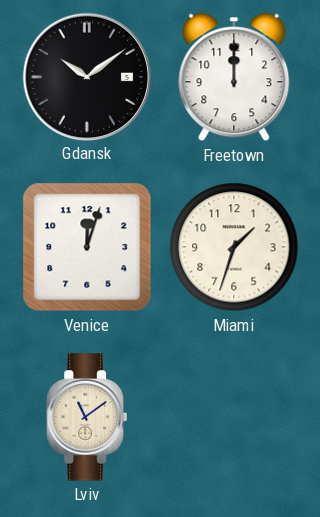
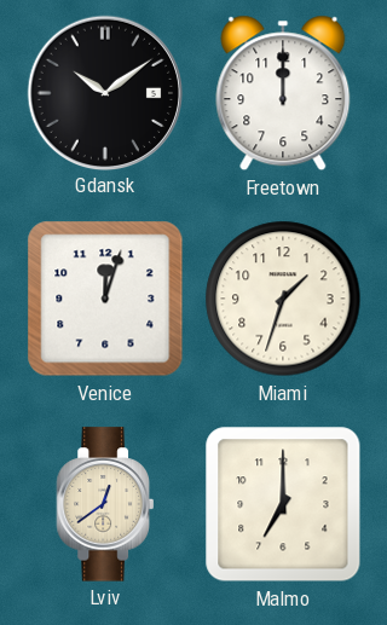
Lviv: 11:09 -> 12:39
Malmo: none -> 7:00
